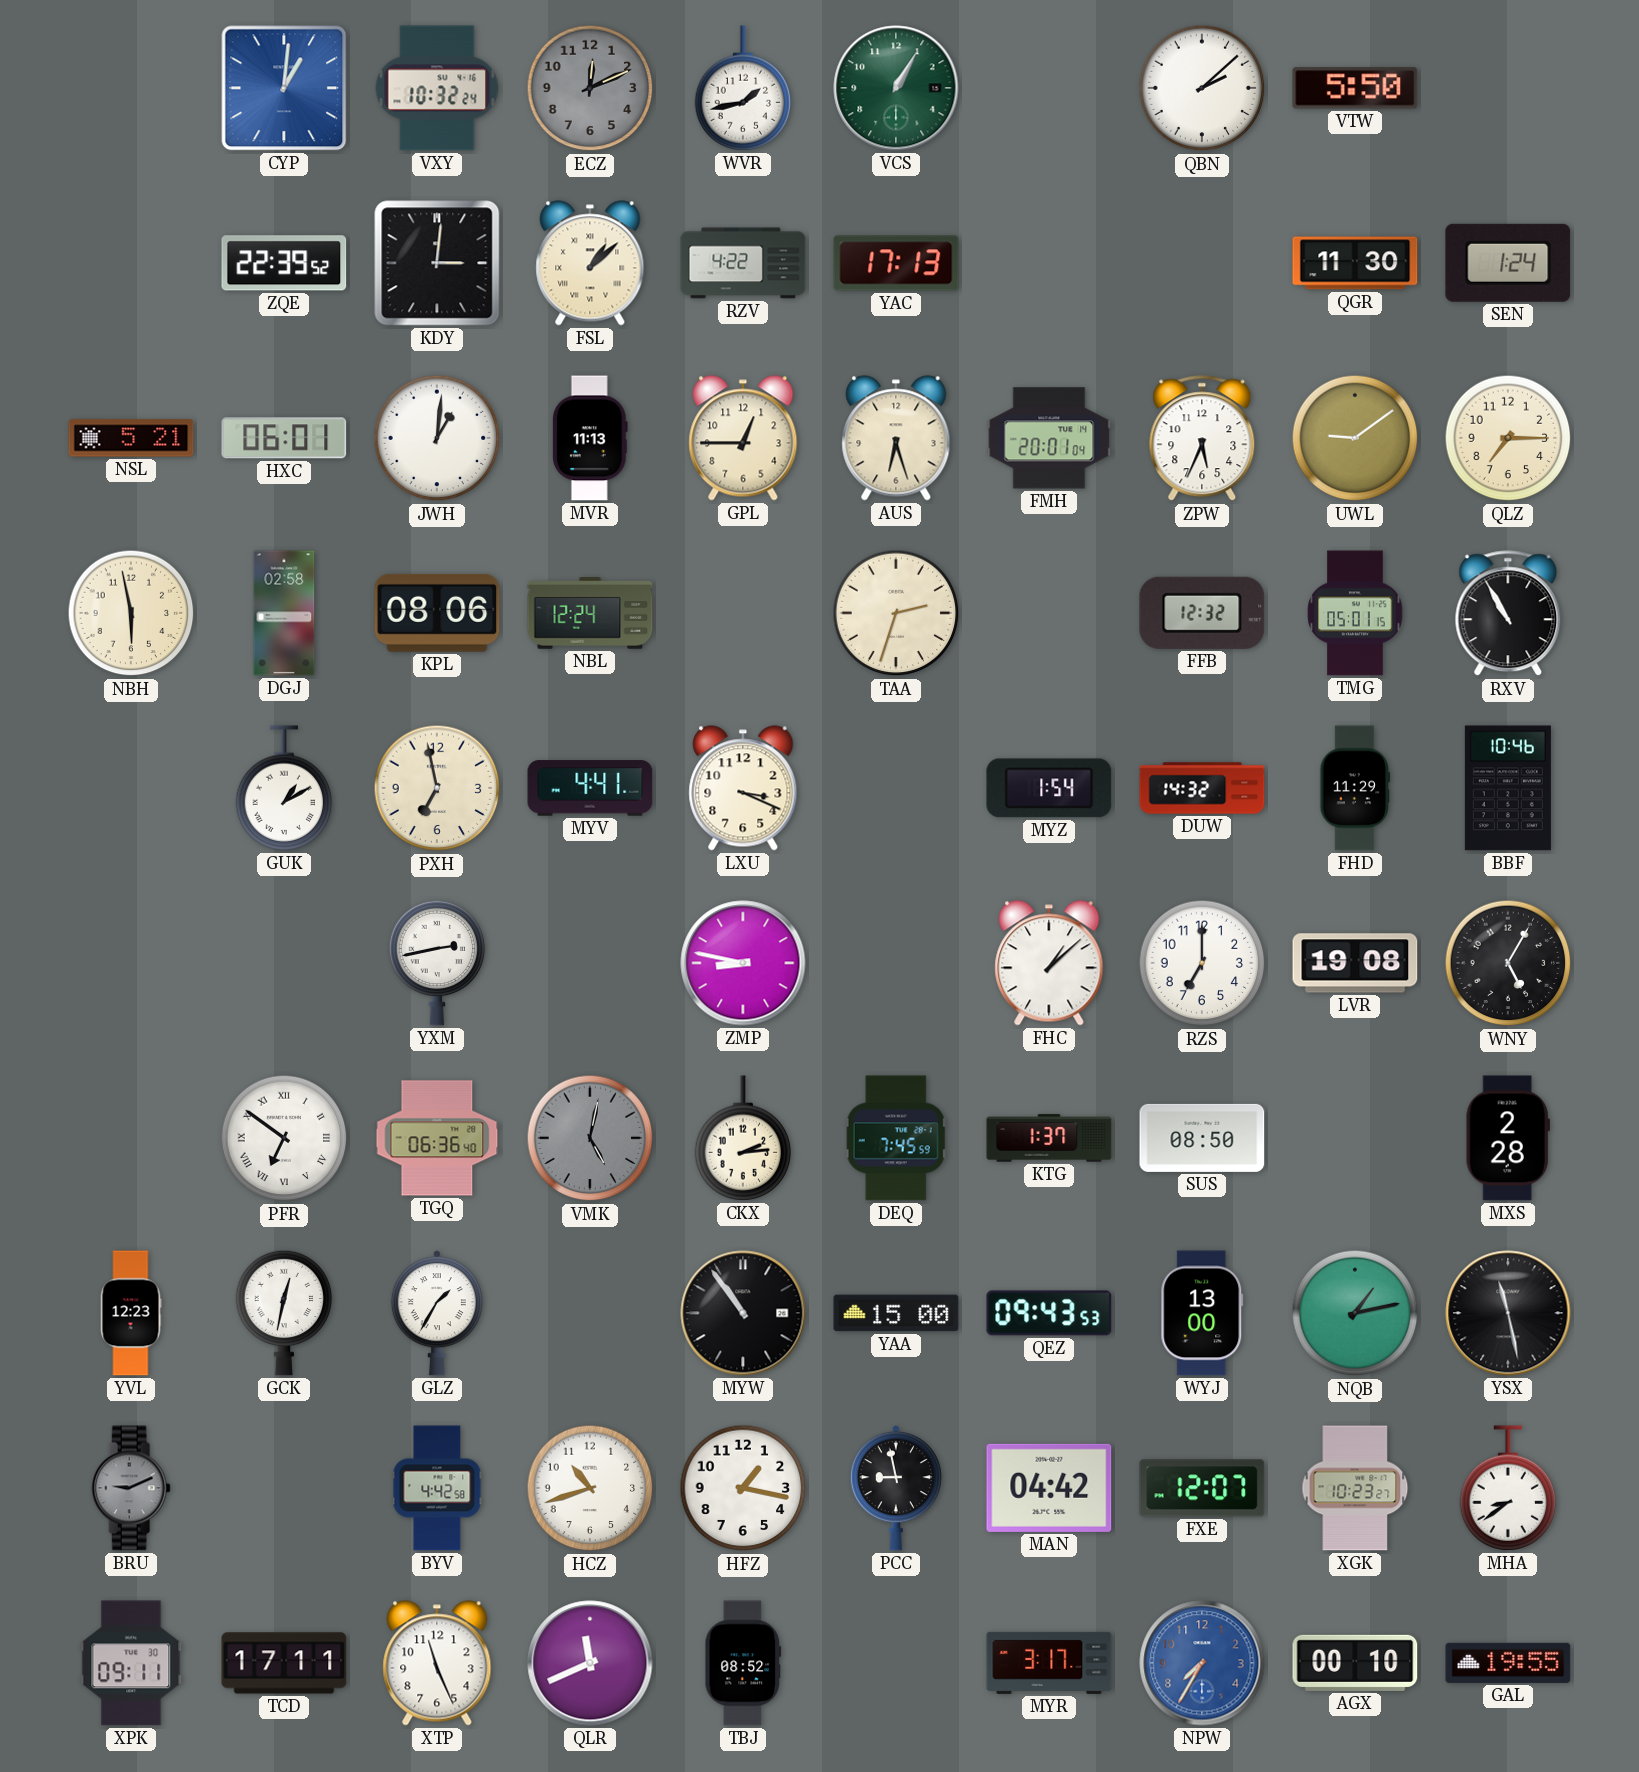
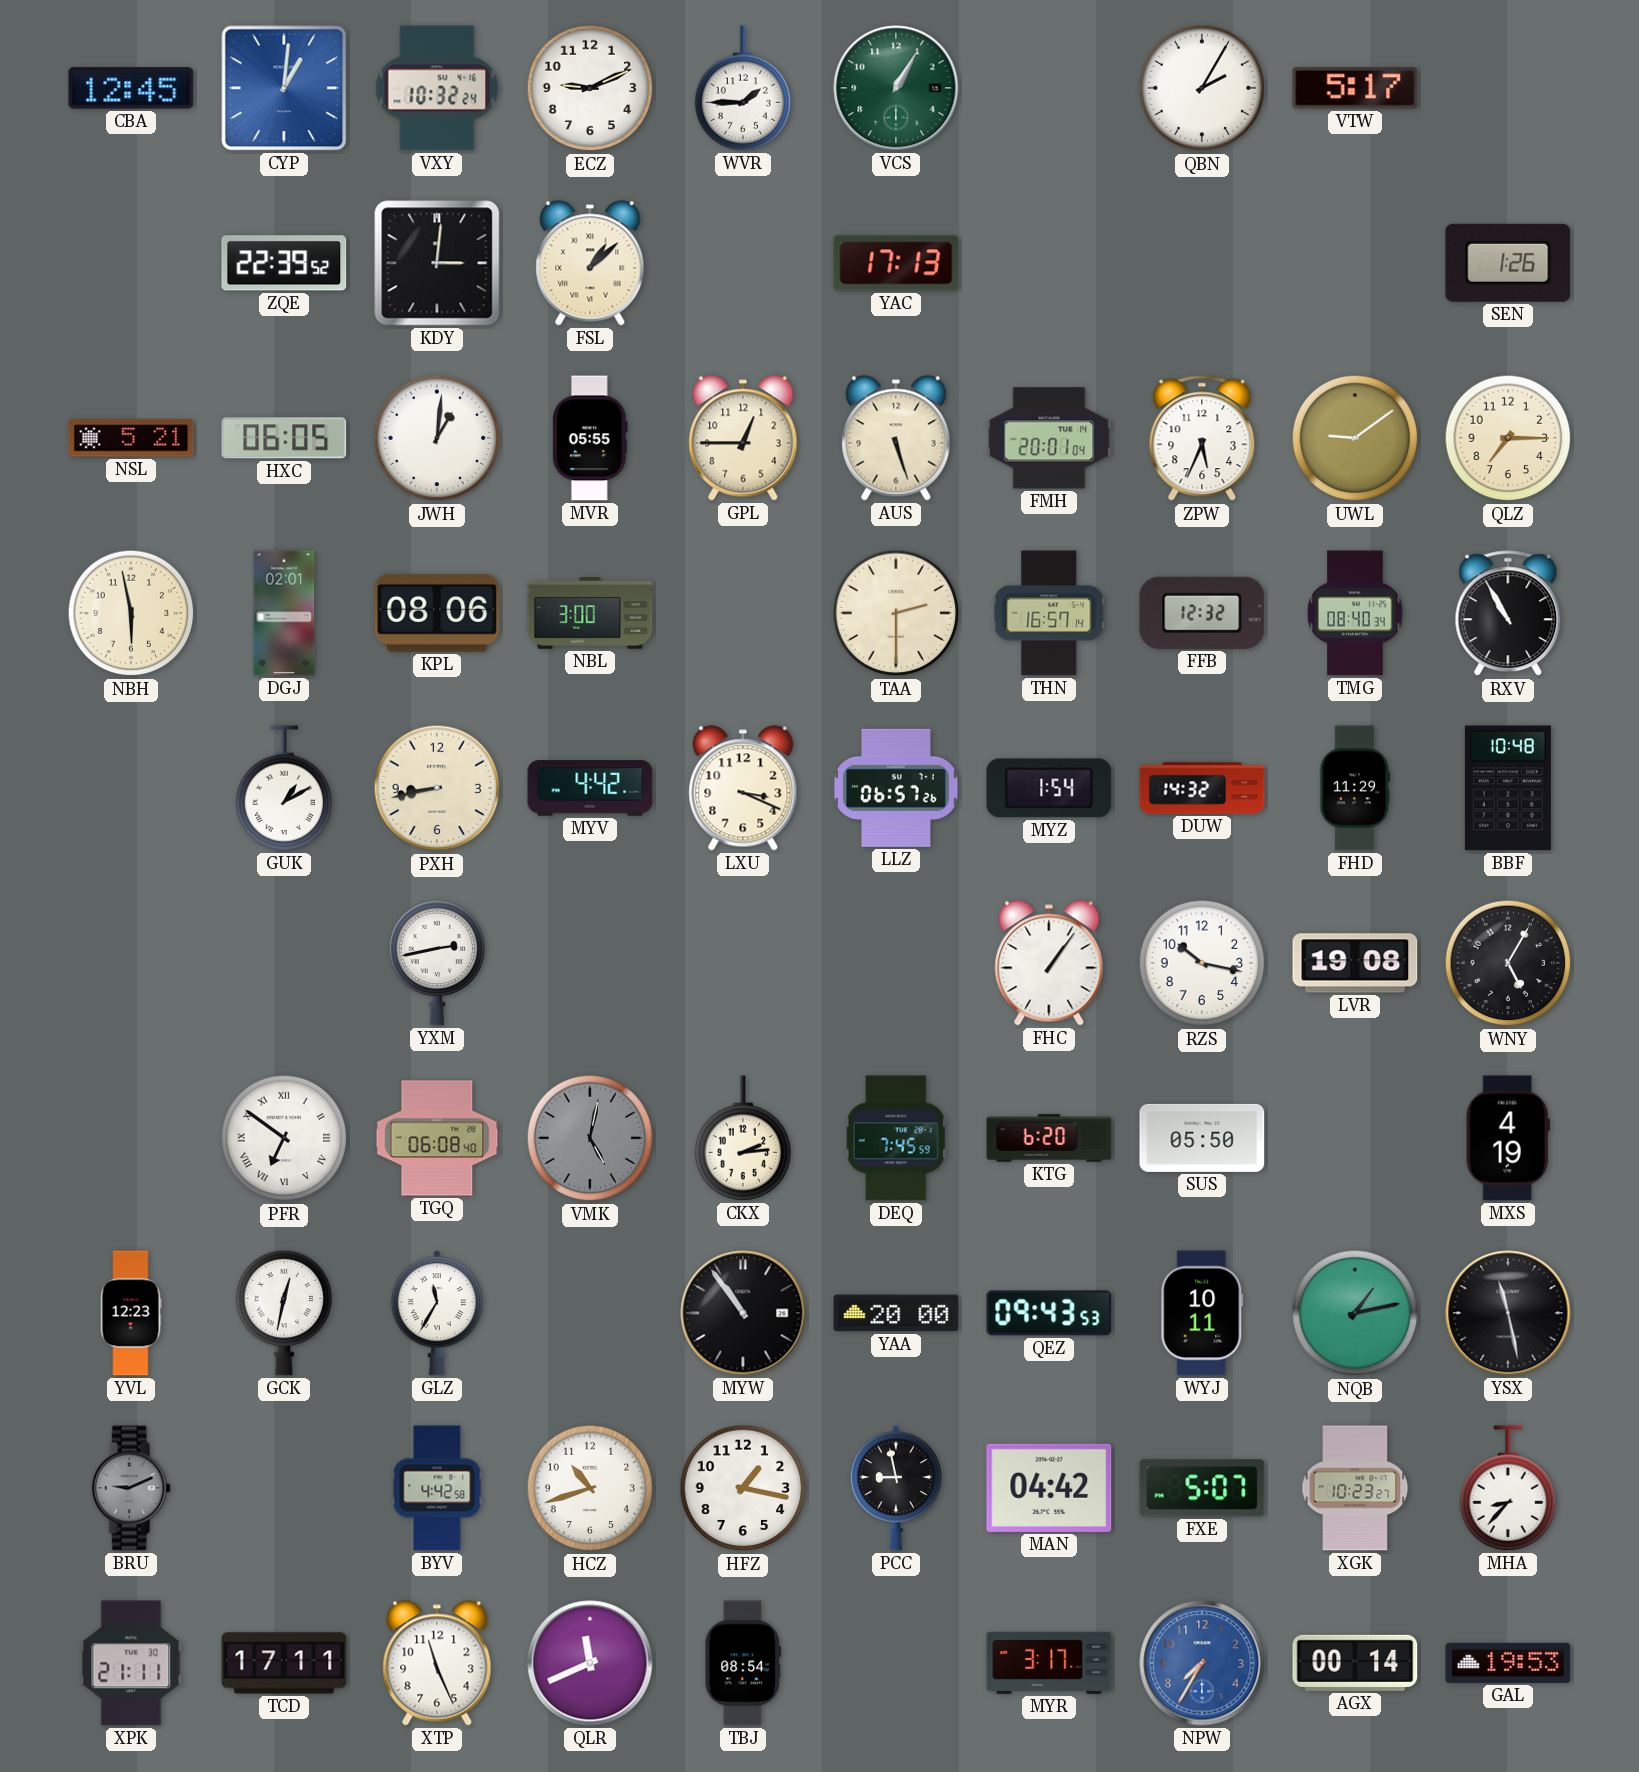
CBA: none -> 12:45
ECZ: 12:11 -> 9:11
ECZ dial: grey -> white
WVR: 1:43 -> 1:45
QBN: 2:08 -> 2:05
VTW: 5:50 -> 5:17
RZV: 4:22 -> none
QGR: 11:30 -> none
SEN: 1:24 -> 1:26
HXC: 06:01 -> 06:05
MVR: 11:13 -> 05:55
AUS: 6:27 -> 5:27
DGJ: 02:58 -> 02:01
NBL: 12:24 -> 3:00
TAA: 2:33 -> 2:30
THN: none -> 16:57
TMG: 05:01 -> 08:40
PXH: 6:58 -> 8:43
MYV: 4:41 -> 4:42
LLZ: none -> 06:57
BBF: 10:46 -> 10:48
ZMP: 8:47 -> none
FHC: 1:08 -> 1:06
RZS: 7:00 -> 10:17
TGQ: 06:36 -> 06:08
KTG: 1:37 -> 6:20
SUS: 08:50 -> 05:50
MXS: 2:28 -> 4:19
GLZ: 1:35 -> 11:35
YAA: 15:00 -> 20:00
WYJ: 13:00 -> 10:11
FXE: 12:07 -> 5:07
MHA: 8:39 -> 8:37
XPK: 09:11 -> 21:11
TBJ: 08:52 -> 08:54
AGX: 00:10 -> 00:14
GAL: 19:55 -> 19:53
